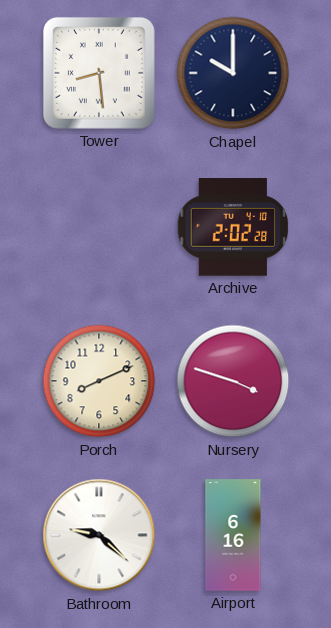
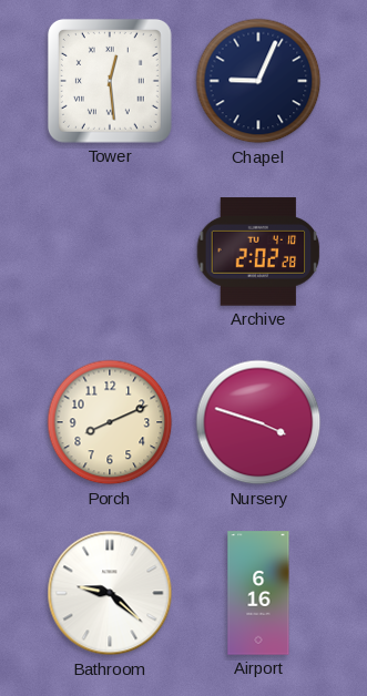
Tower: 8:29 -> 12:29
Chapel: 10:00 -> 9:04
